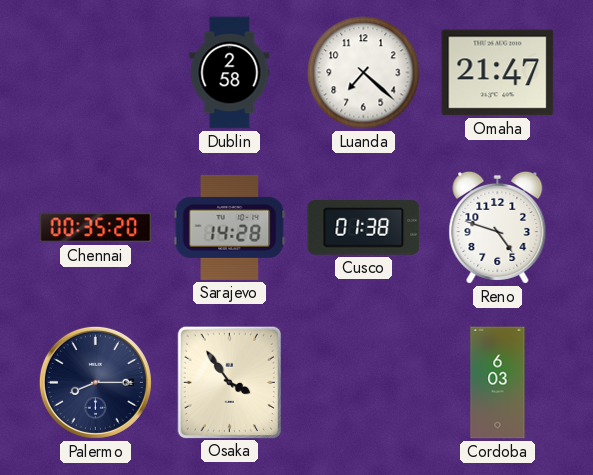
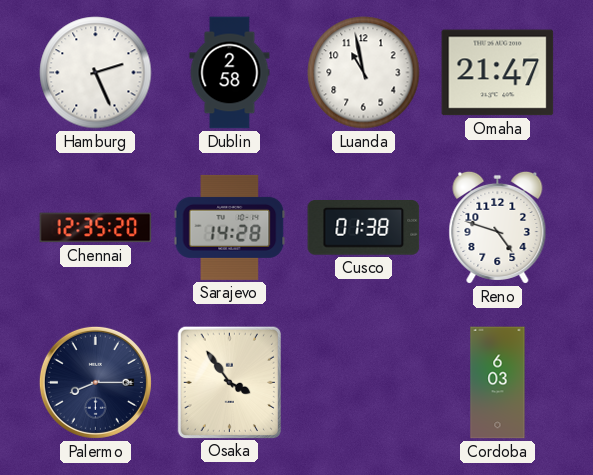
Hamburg: none -> 2:26
Luanda: 7:22 -> 10:58
Chennai: 00:35 -> 12:35
